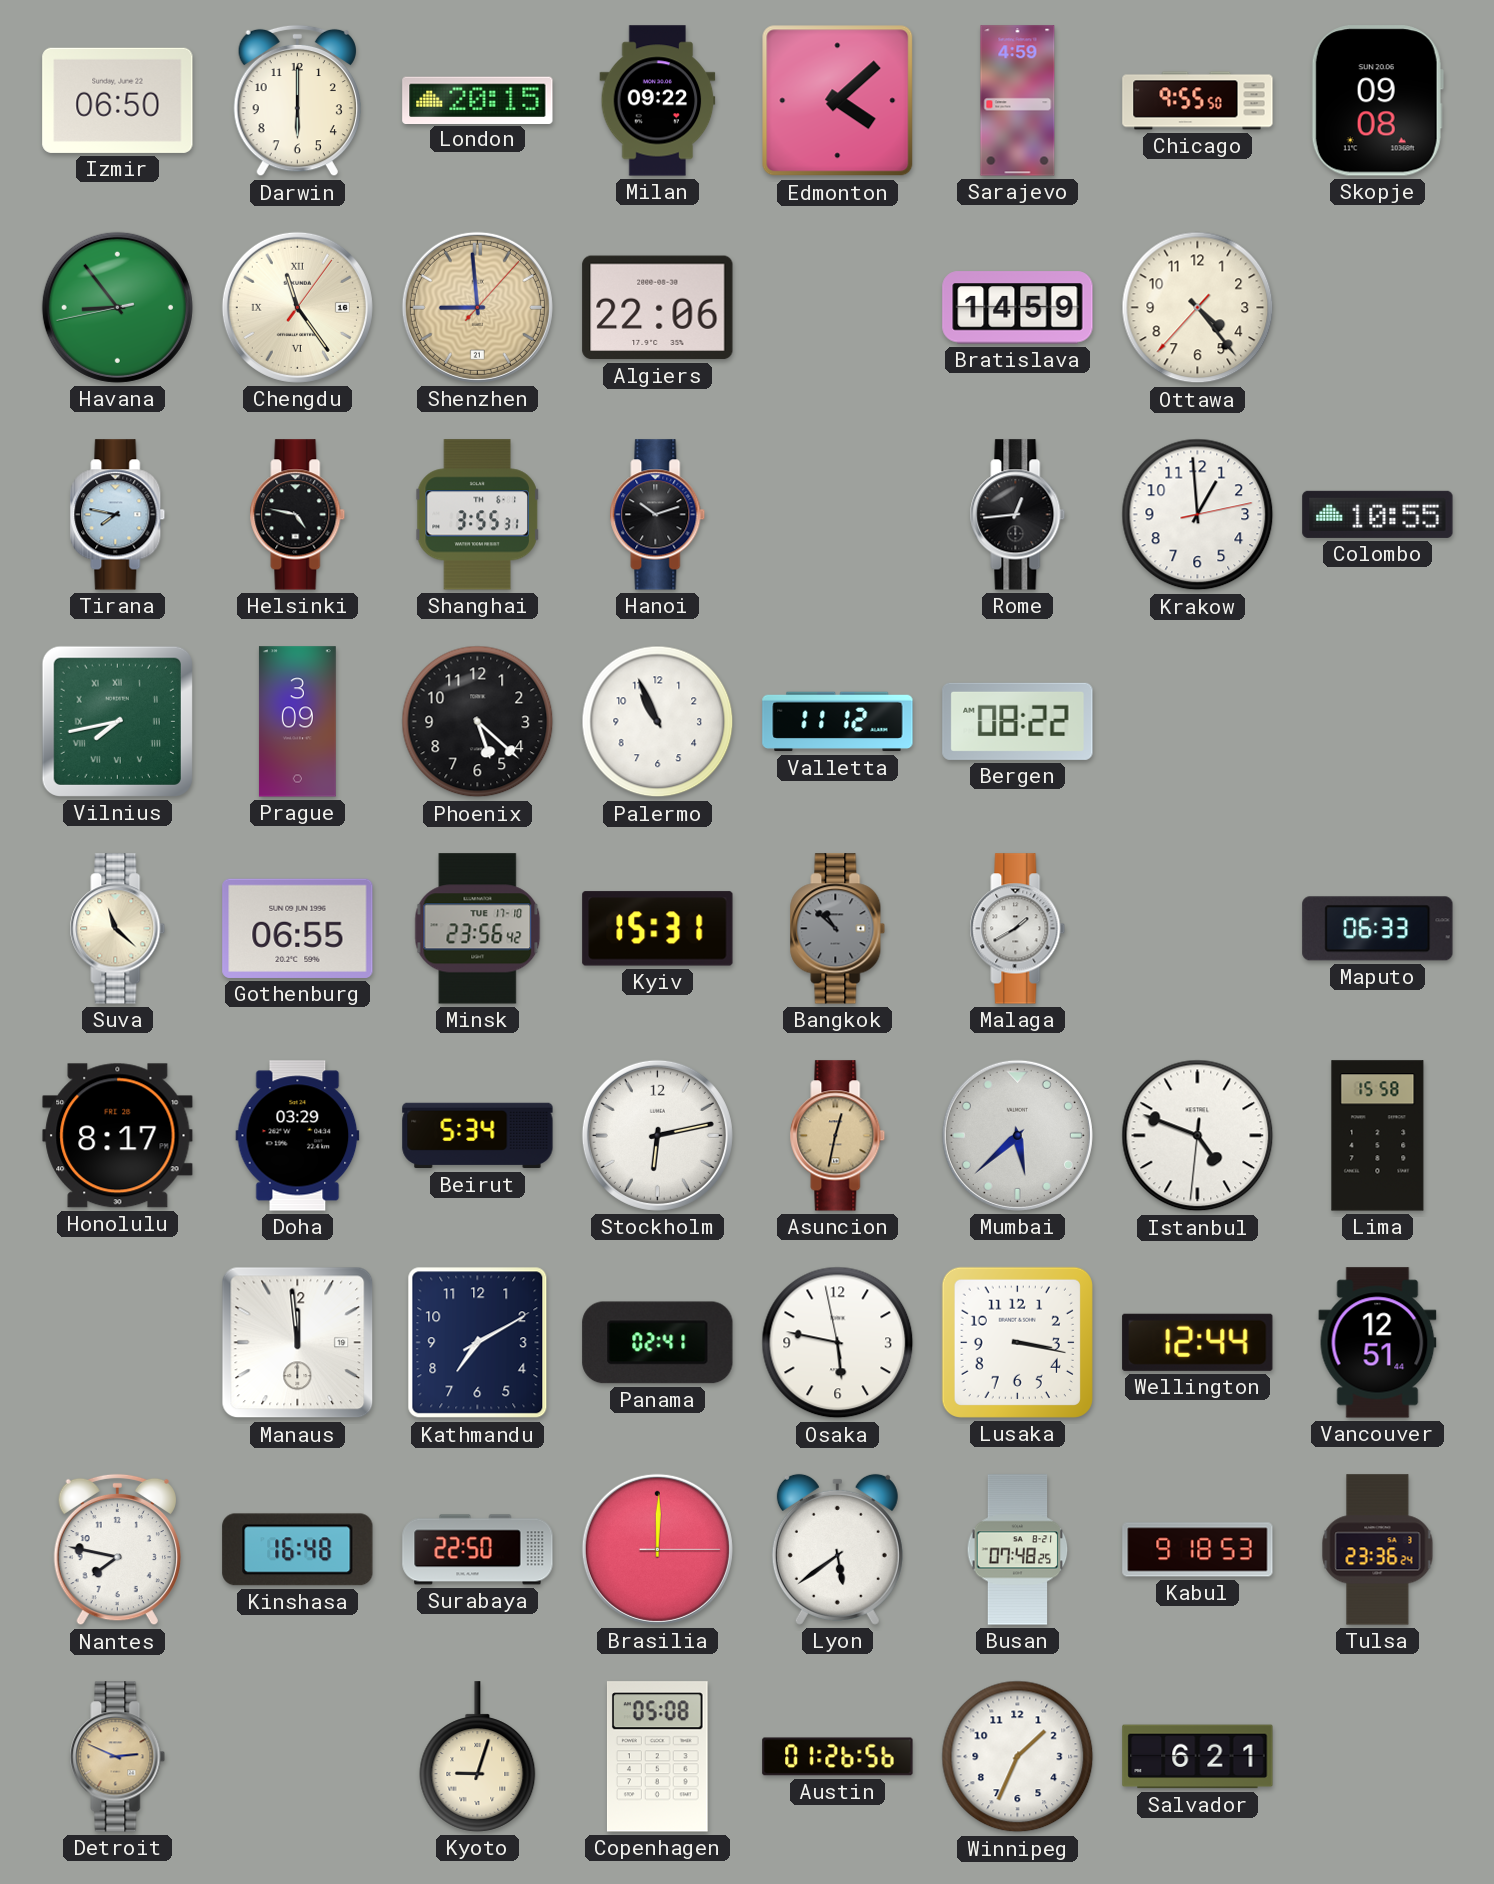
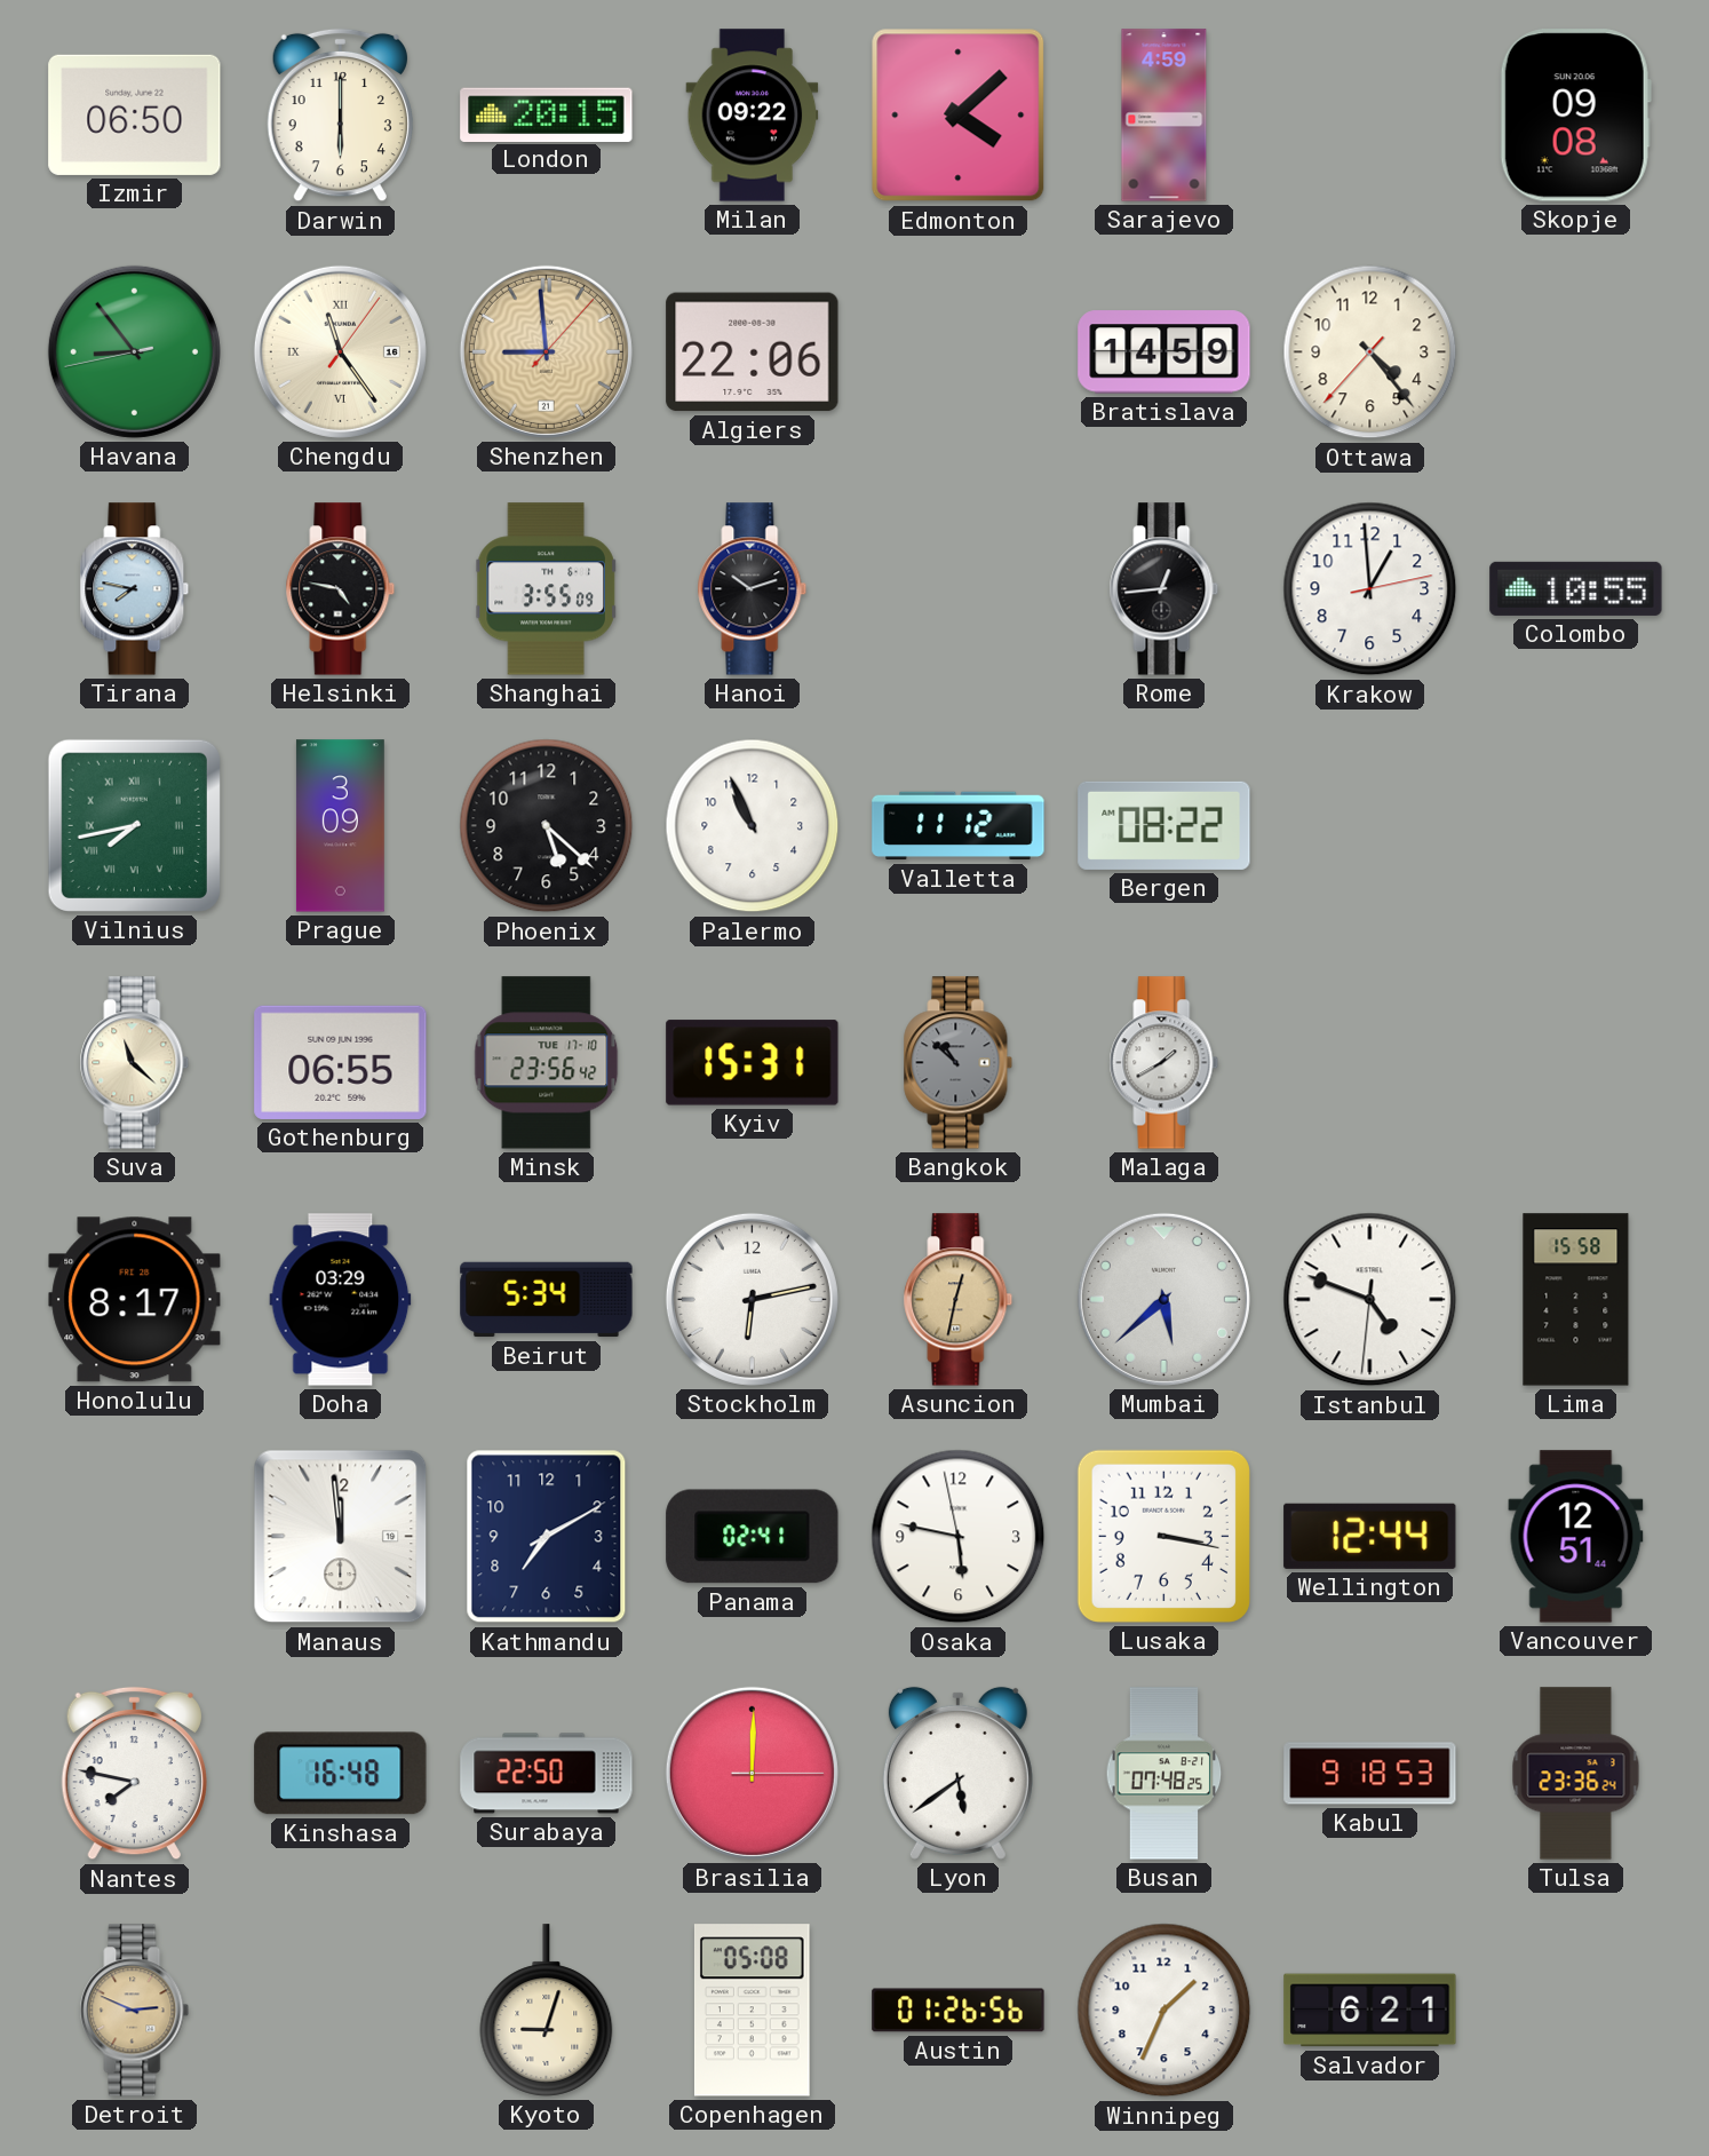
Chicago: 9:55 -> none
Shanghai: 3:55:31 -> 3:55:09
Maputo: 06:33 -> none
